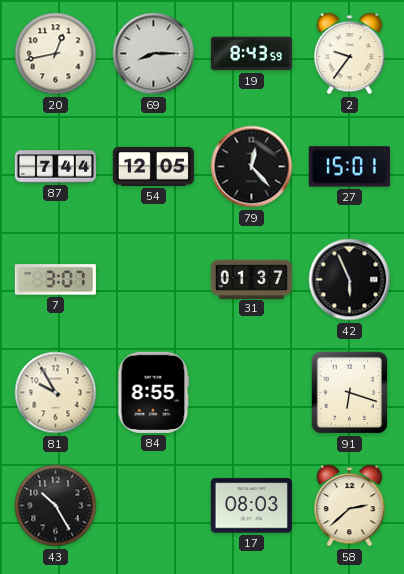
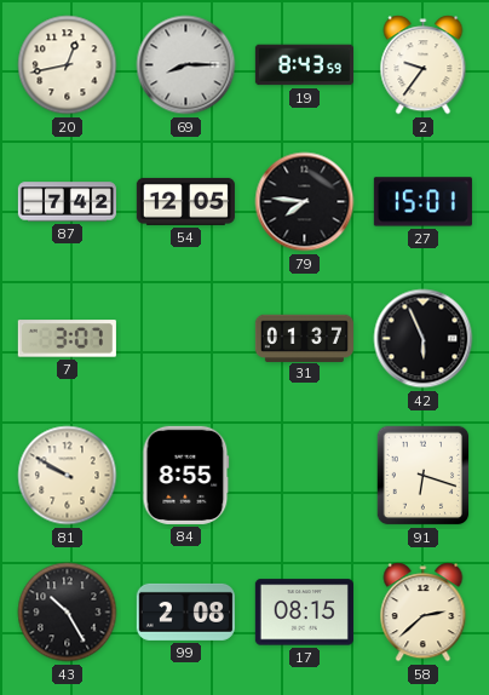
87: 7:44 -> 7:42
79: 12:23 -> 7:46
81: 9:55 -> 9:50
99: none -> 2:08
17: 08:03 -> 08:15
